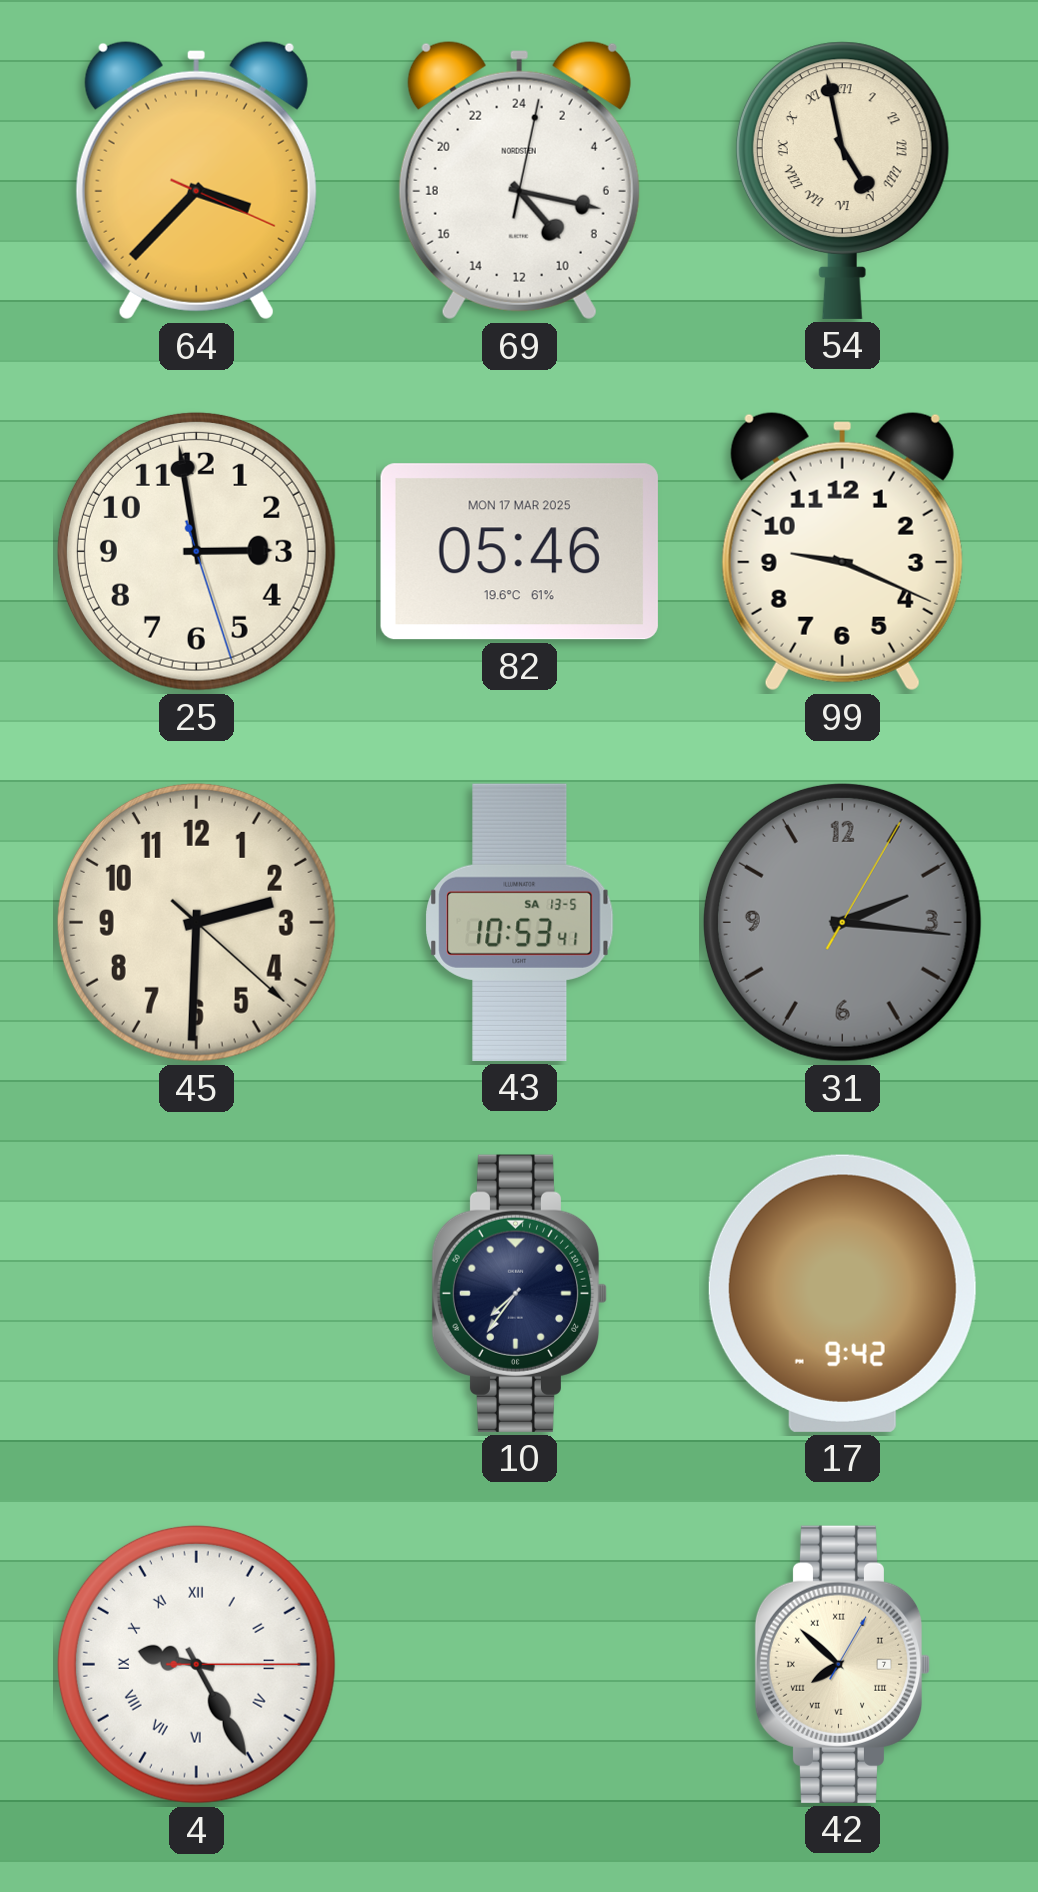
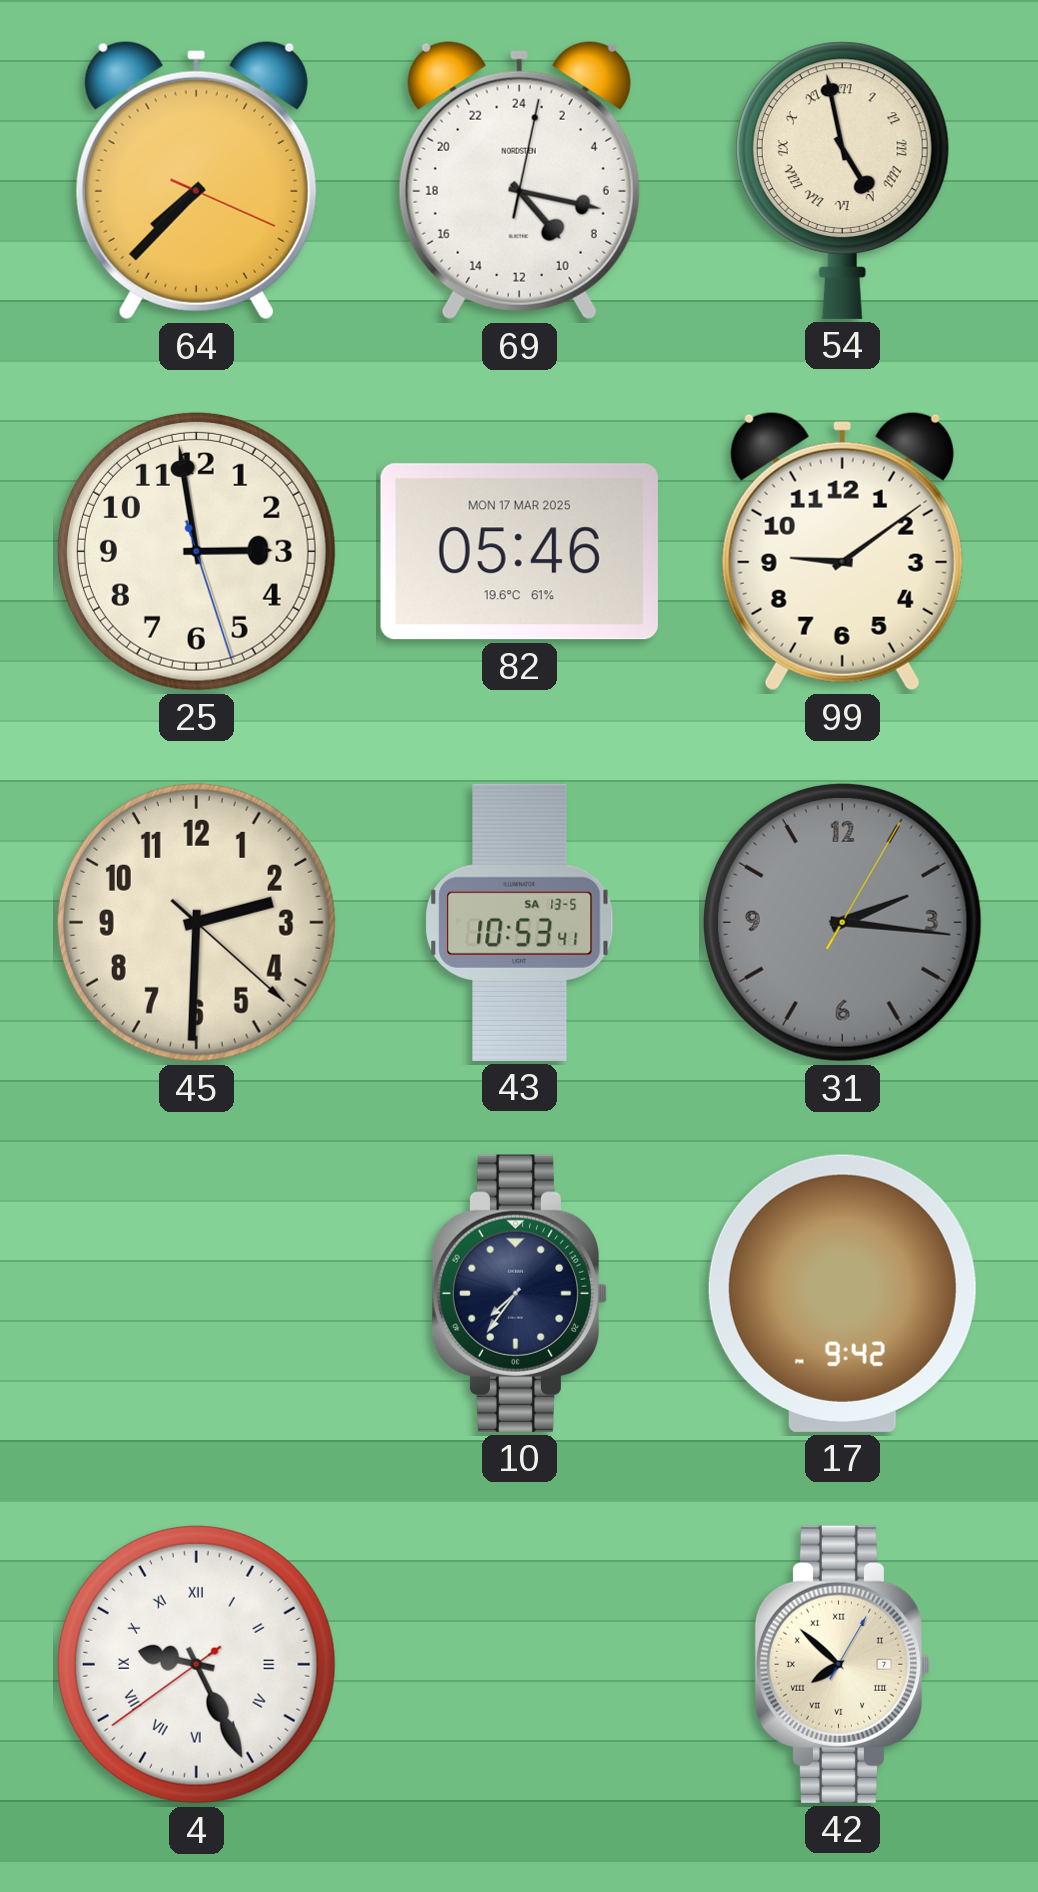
64: 3:37 -> 7:37
99: 9:19 -> 9:09
4: 9:25:15 -> 9:25:39
